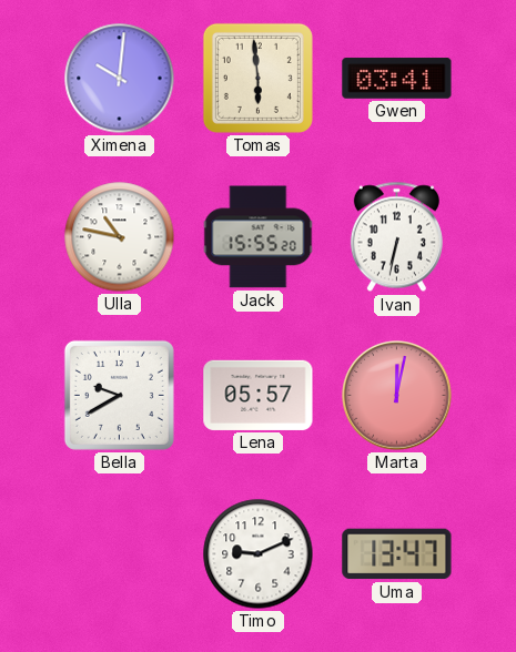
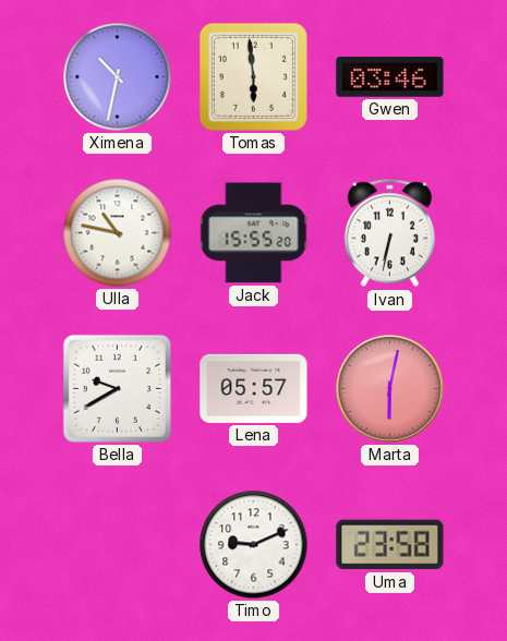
Ximena: 10:01 -> 10:32
Gwen: 03:41 -> 03:46
Marta: 12:02 -> 6:02
Uma: 13:47 -> 23:58
